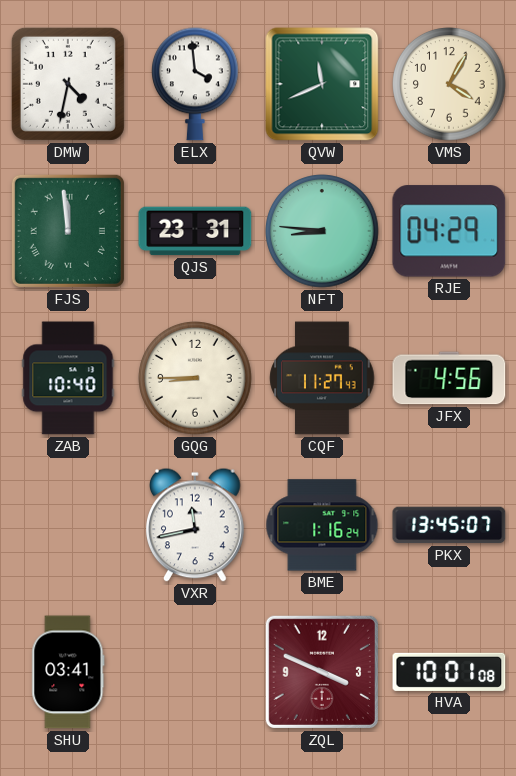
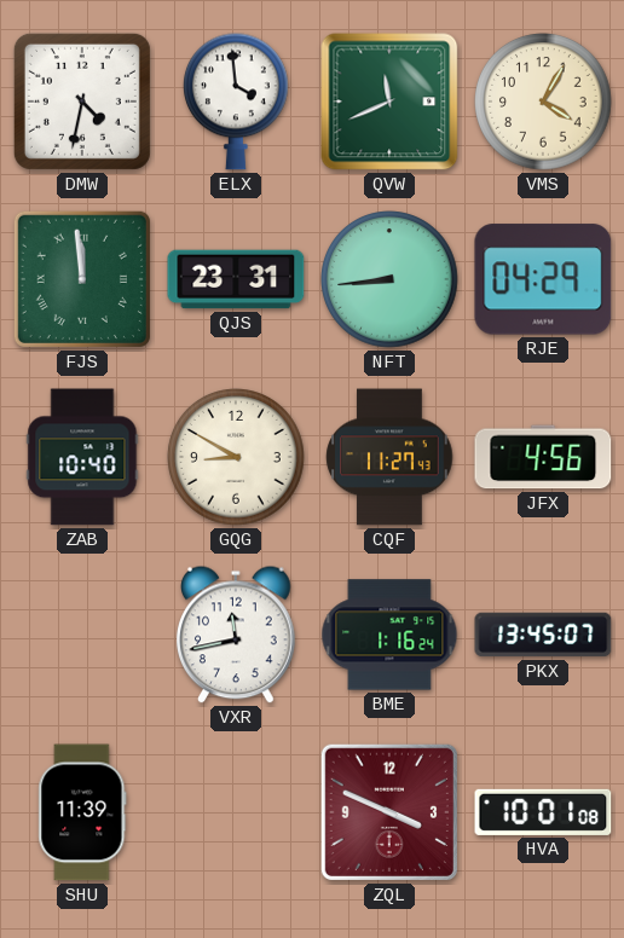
NFT: 8:46 -> 8:44
GQG: 8:45 -> 8:50
SHU: 03:41 -> 11:39
